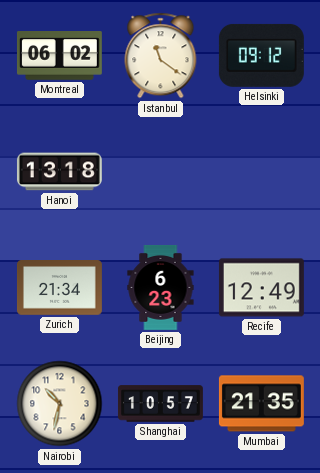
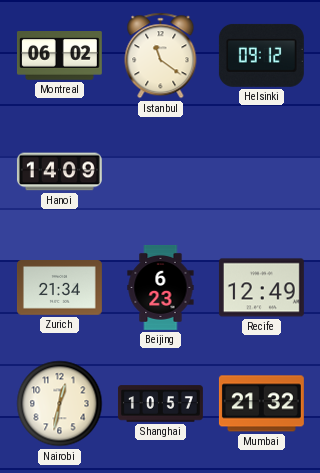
Hanoi: 13:18 -> 14:09
Nairobi: 10:32 -> 12:32
Mumbai: 21:35 -> 21:32
